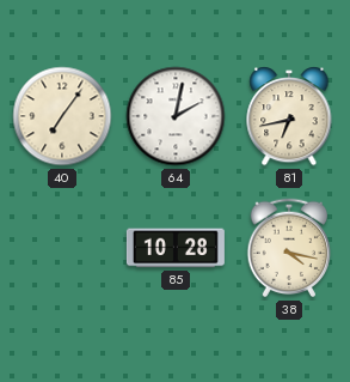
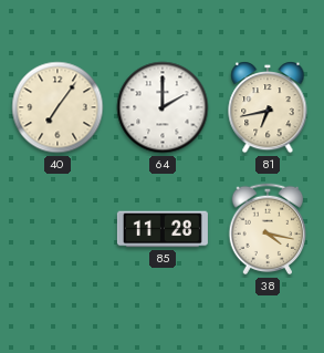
64: 2:02 -> 2:00
85: 10:28 -> 11:28
